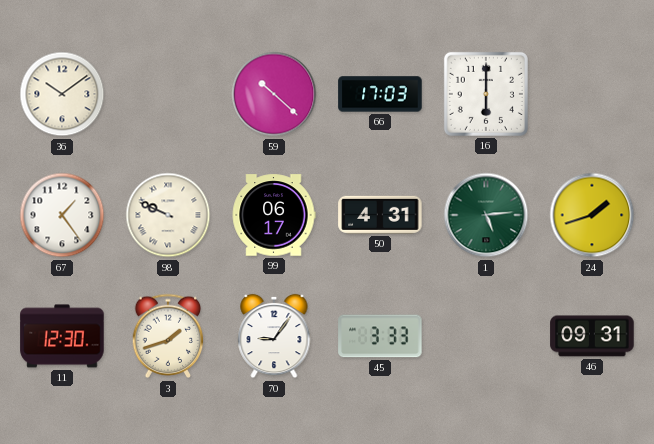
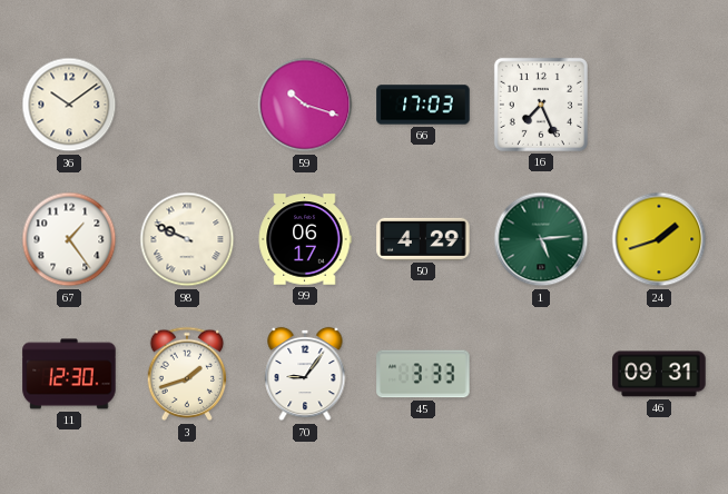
59: 10:22 -> 10:18
16: 6:00 -> 7:26
50: 4:31 -> 4:29
